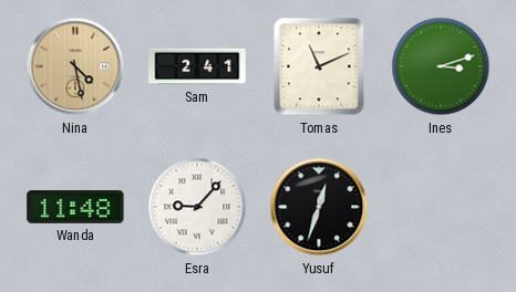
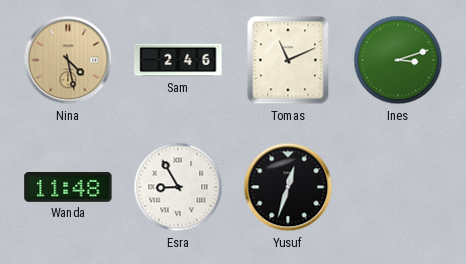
Sam: 2:41 -> 2:46
Esra: 9:07 -> 8:55
